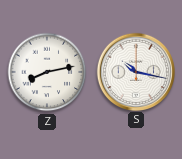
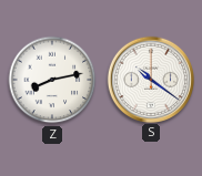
S: 10:17 -> 10:21
